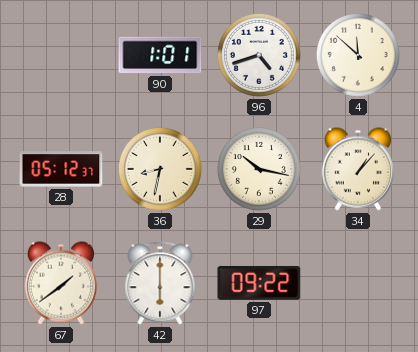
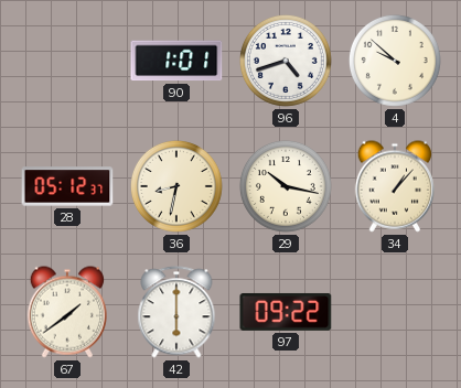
4: 11:52 -> 9:52
